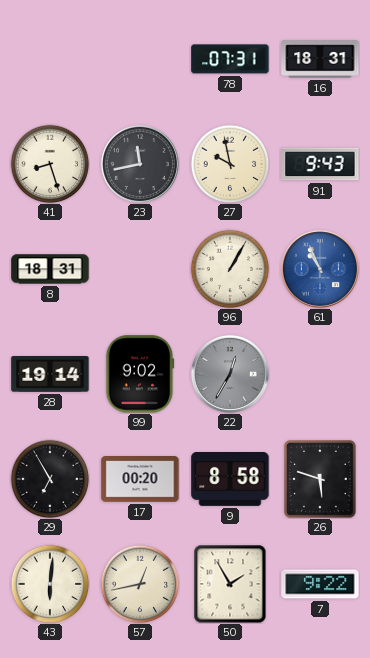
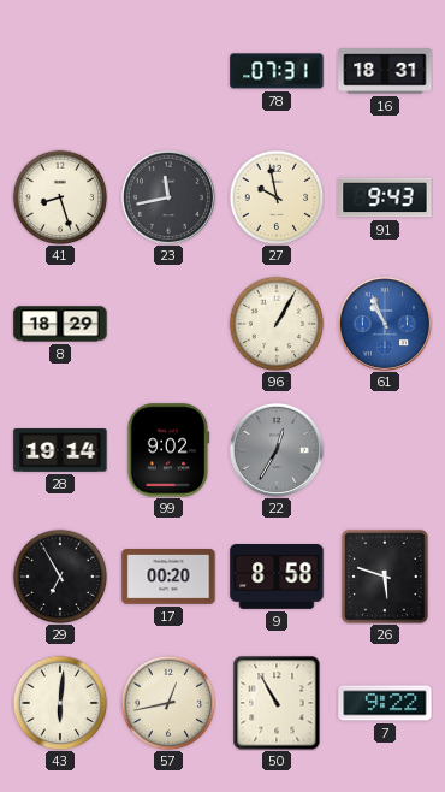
8: 18:31 -> 18:29
50: 1:55 -> 10:55
